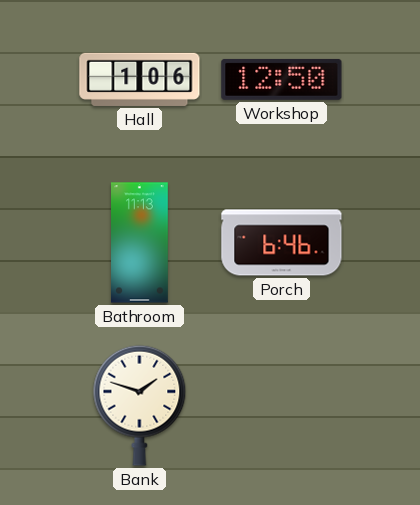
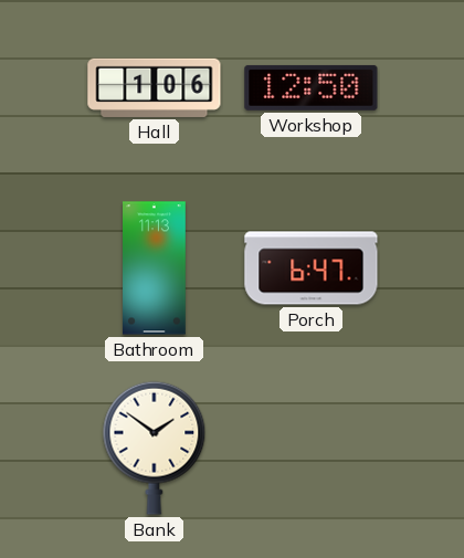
Porch: 6:46 -> 6:47
Bank: 1:48 -> 1:51
